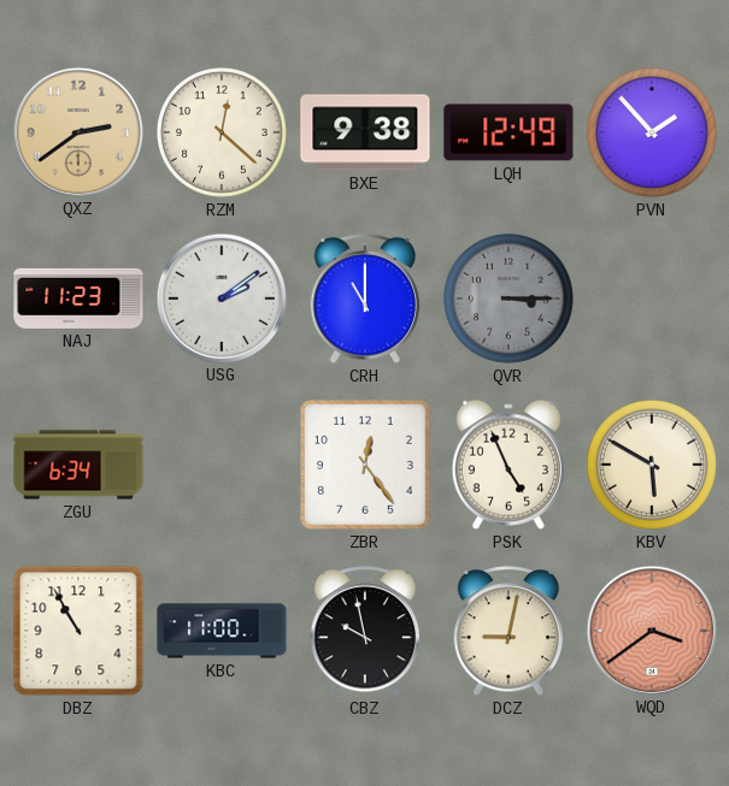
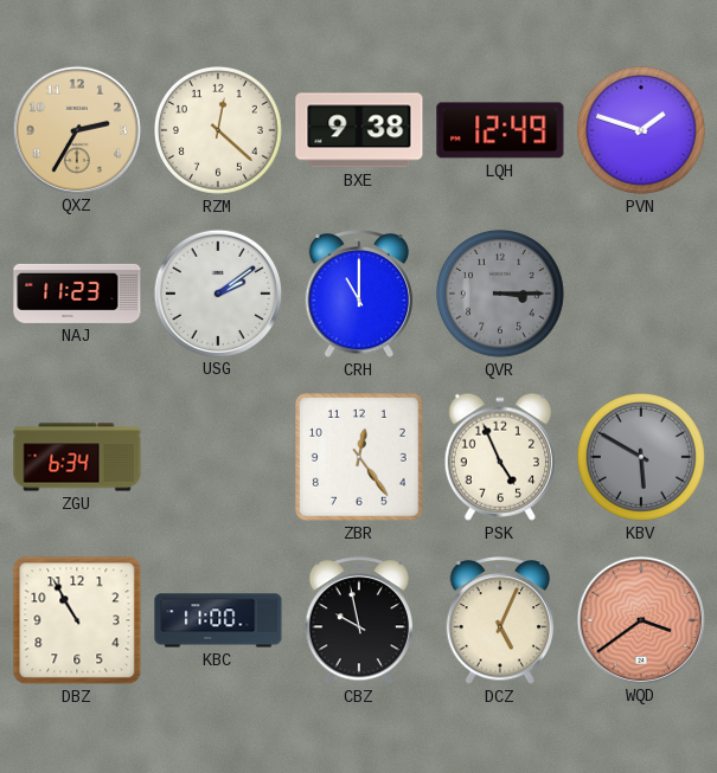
QXZ: 2:39 -> 2:35
PVN: 1:53 -> 1:48
KBV dial: cream -> grey
DCZ: 9:02 -> 5:04
